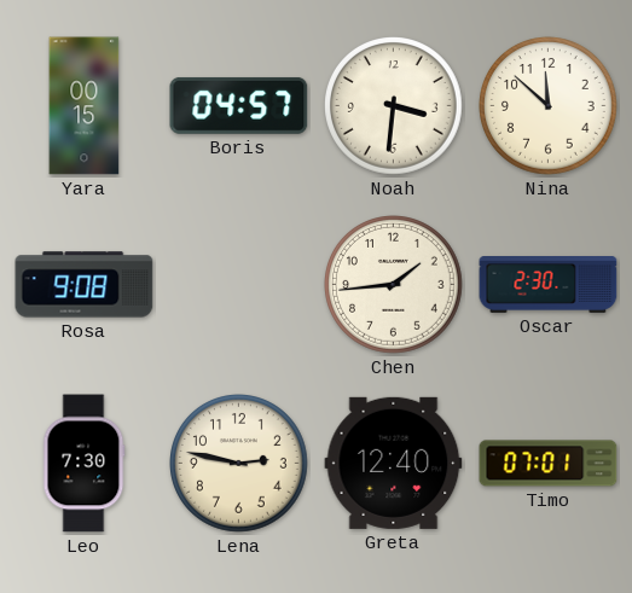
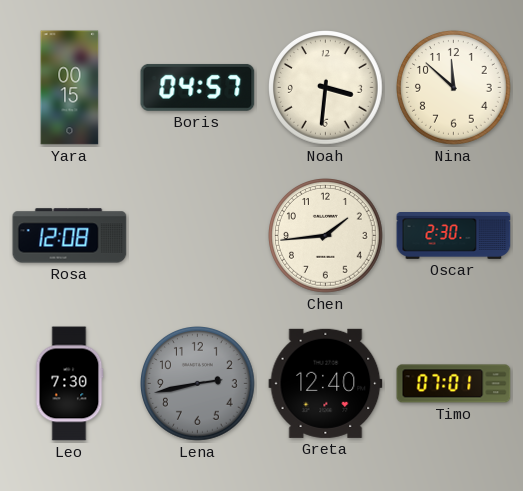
Rosa: 9:08 -> 12:08
Lena: 2:47 -> 2:43
Lena dial: cream -> grey
